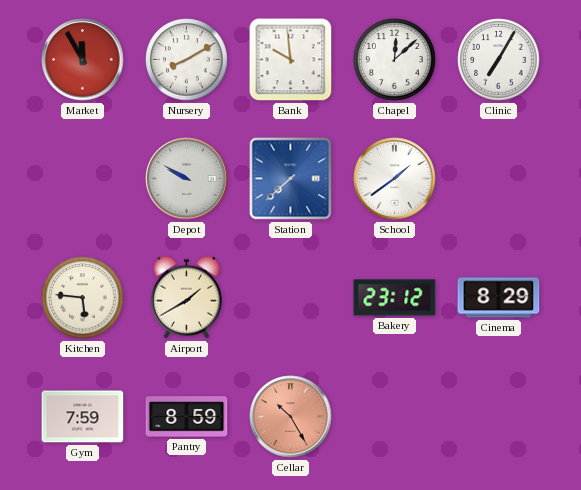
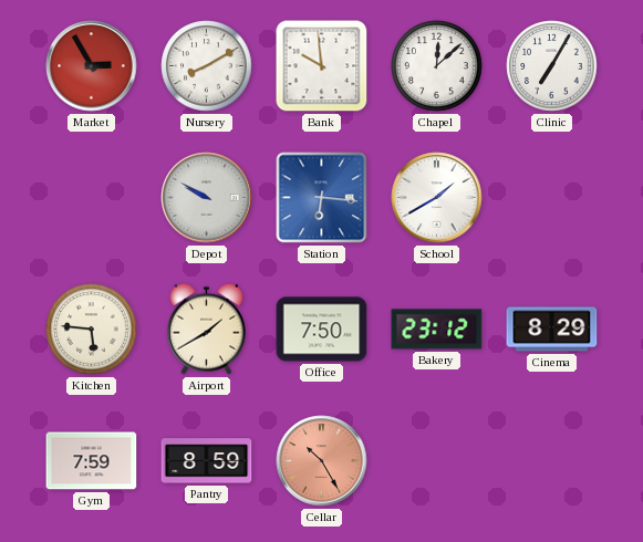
Market: 11:55 -> 2:55
Station: 7:38 -> 6:16
School: 1:39 -> 1:40
Office: none -> 7:50
